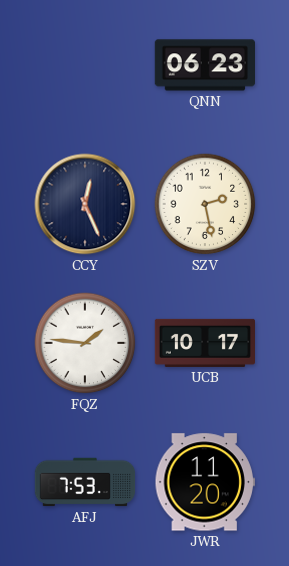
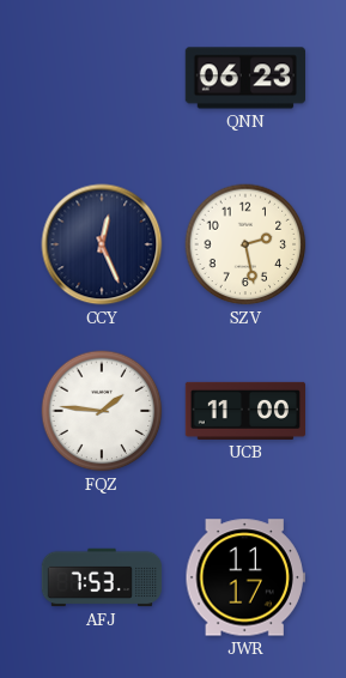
UCB: 10:17 -> 11:00
JWR: 11:20 -> 11:17
